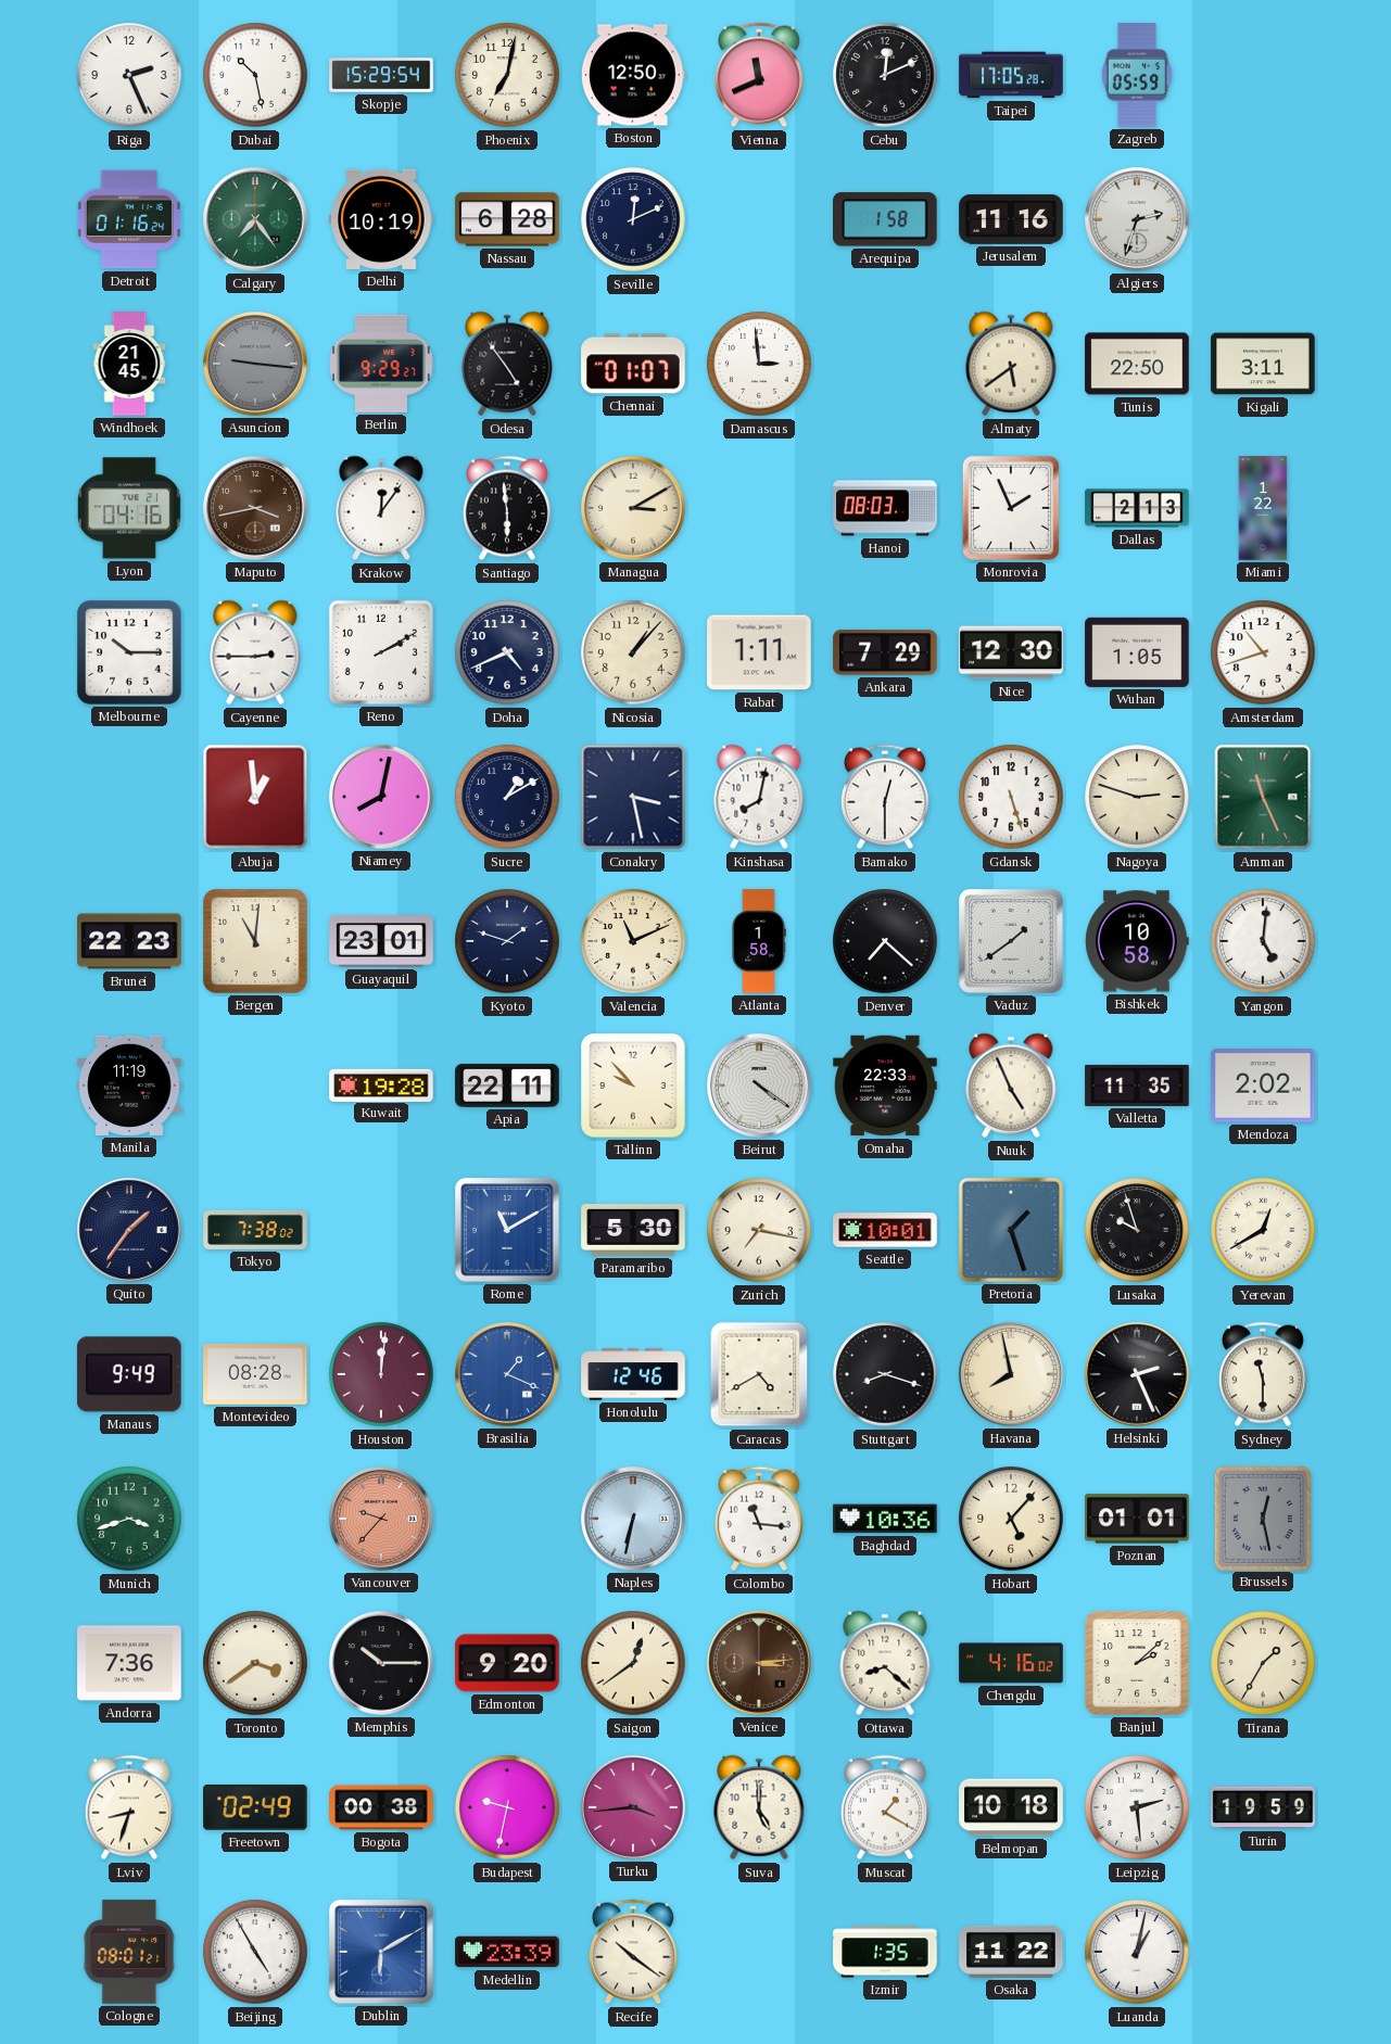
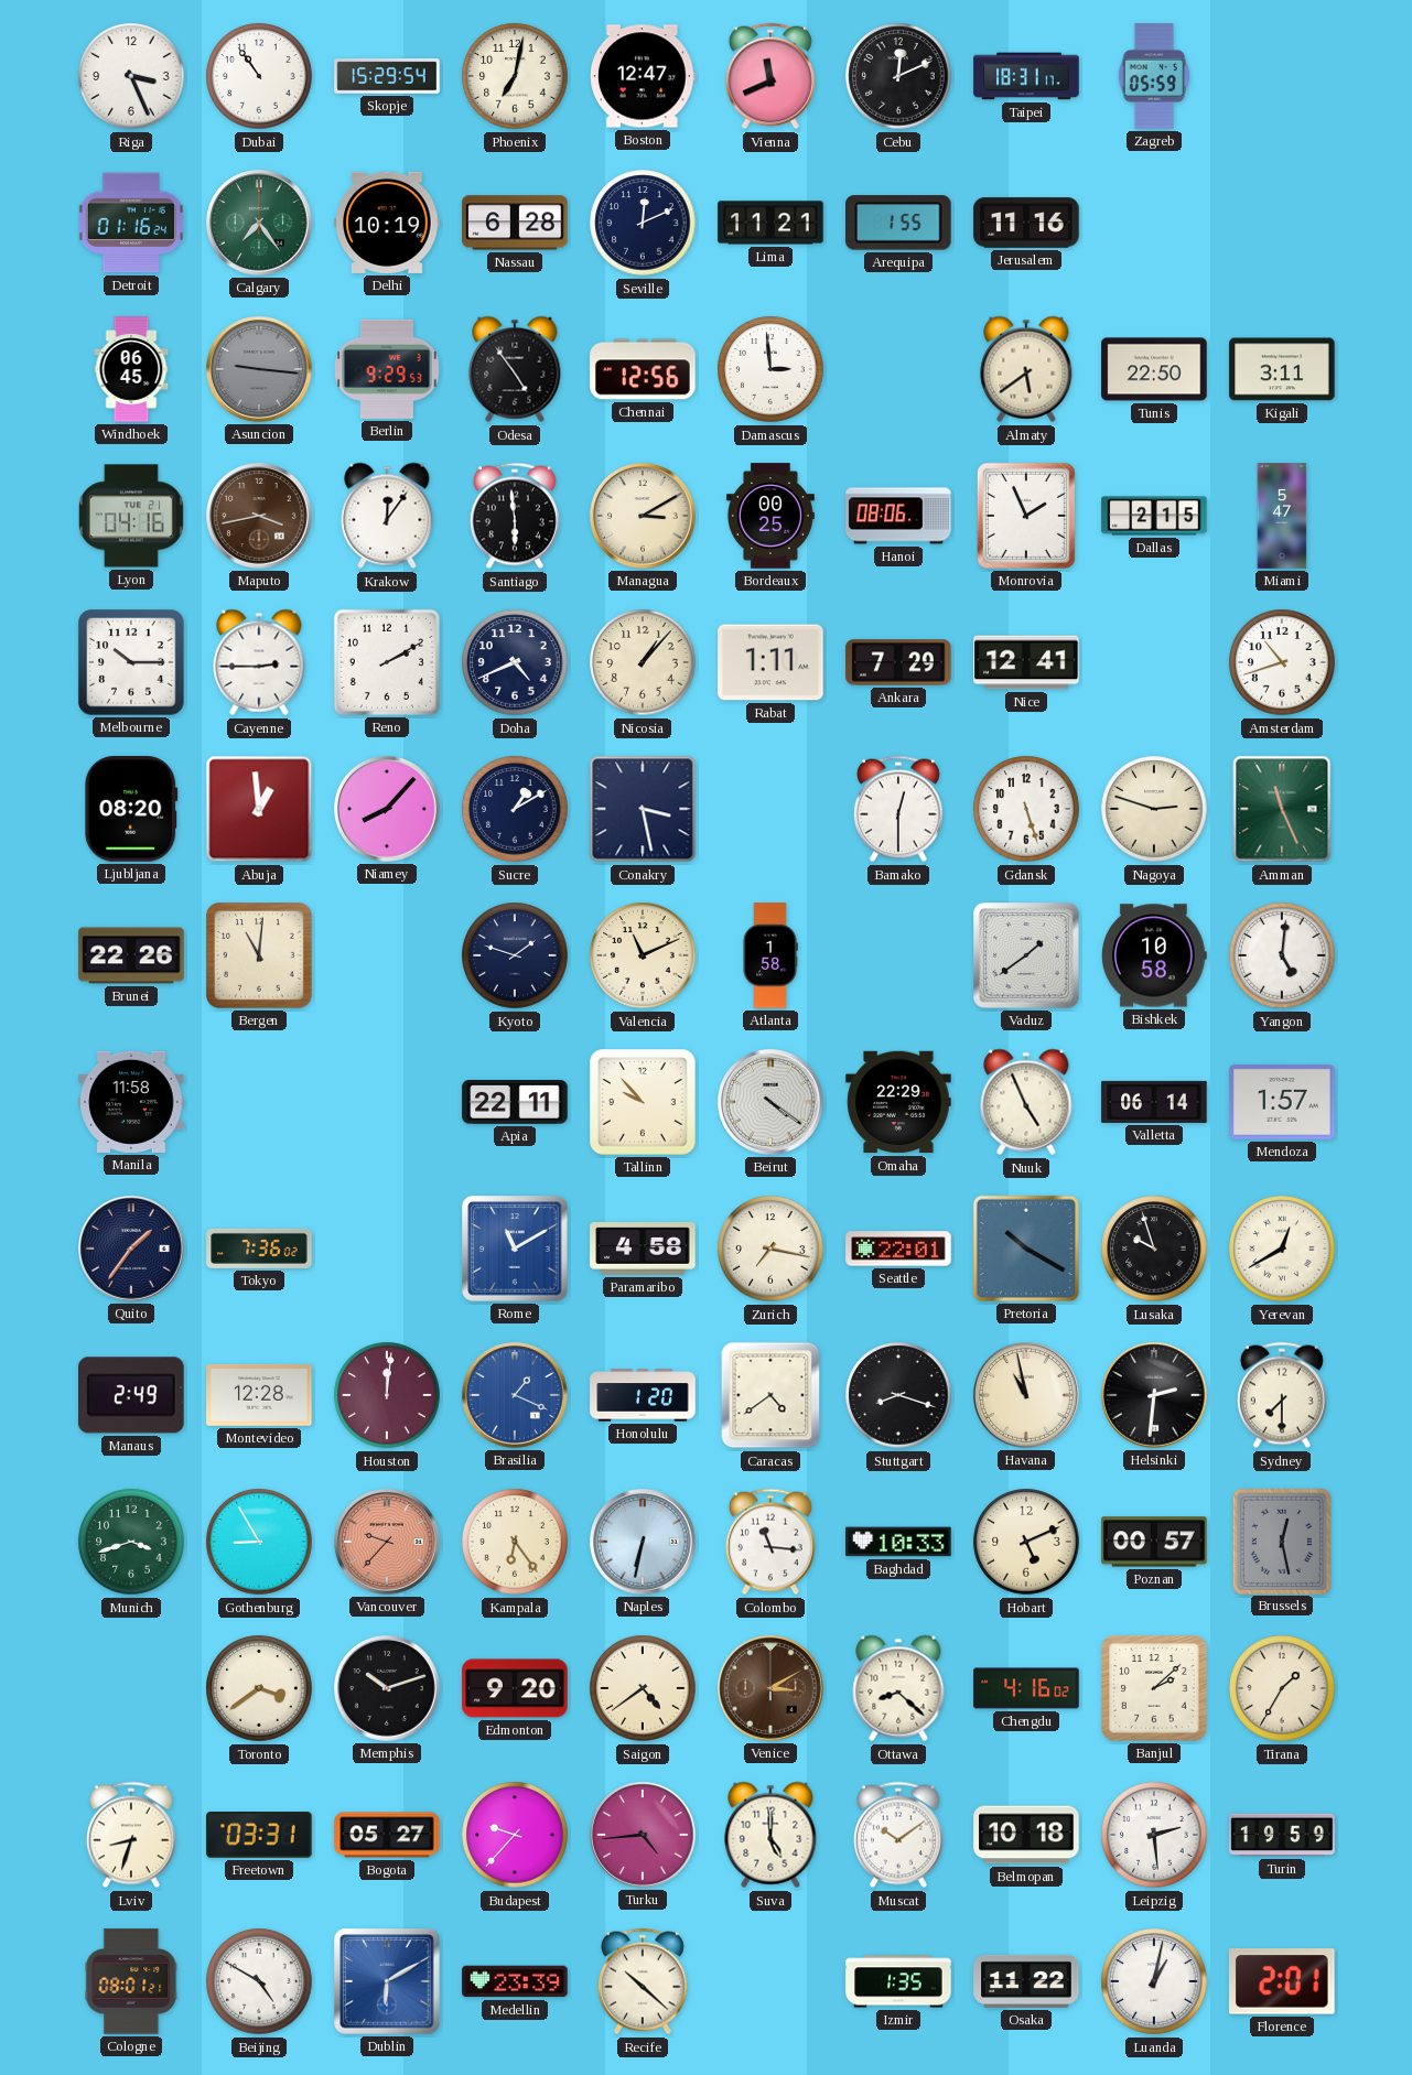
Riga: 2:26 -> 3:26
Dubai: 10:28 -> 10:54
Boston: 12:50 -> 12:47
Taipei: 17:05 -> 18:31
Lima: none -> 11:21
Arequipa: 1:58 -> 1:55
Algiers: 2:33 -> none
Windhoek: 21:45 -> 06:45
Berlin: 9:29:27 -> 9:29:53
Chennai: 01:07 -> 12:56
Bordeaux: none -> 00:25
Hanoi: 08:03 -> 08:06
Dallas: 2:13 -> 2:15
Miami: 1:22 -> 5:47
Nice: 12:30 -> 12:41
Wuhan: 1:05 -> none
Ljubljana: none -> 08:20
Niamey: 8:02 -> 8:07
Kinshasa: 8:02 -> none
Brunei: 22:23 -> 22:26
Guayaquil: 23:01 -> none
Denver: 7:22 -> none
Manila: 11:19 -> 11:58
Kuwait: 19:28 -> none
Omaha: 22:33 -> 22:29
Valletta: 11:35 -> 06:14
Mendoza: 2:02 -> 1:57
Tokyo: 7:38 -> 7:36
Paramaribo: 5:30 -> 4:58
Seattle: 10:01 -> 22:01
Pretoria: 1:27 -> 10:20
Manaus: 9:49 -> 2:49
Montevideo: 08:28 -> 12:28
Honolulu: 12:46 -> 1:20
Caracas: 4:40 -> 4:39
Havana: 7:58 -> 10:58
Helsinki: 2:26 -> 2:31
Sydney: 11:30 -> 7:30
Gothenburg: none -> 8:55
Kampala: none -> 6:24
Baghdad: 10:36 -> 10:33
Hobart: 5:07 -> 5:11
Poznan: 01:01 -> 00:57
Andorra: 7:36 -> none
Memphis: 10:15 -> 10:12
Saigon: 12:39 -> 4:39
Venice: 3:14 -> 3:10
Freetown: 02:49 -> 03:31
Bogota: 00:38 -> 05:27
Budapest: 9:32 -> 9:37
Turku: 3:44 -> 4:44
Muscat: 1:20 -> 10:09
Beijing: 4:55 -> 4:50
Recife: 10:21 -> 10:22
Florence: none -> 2:01
